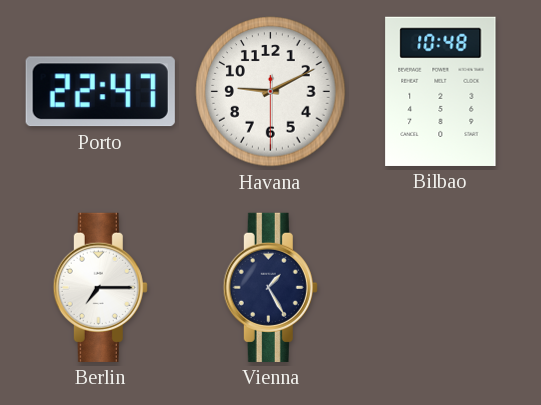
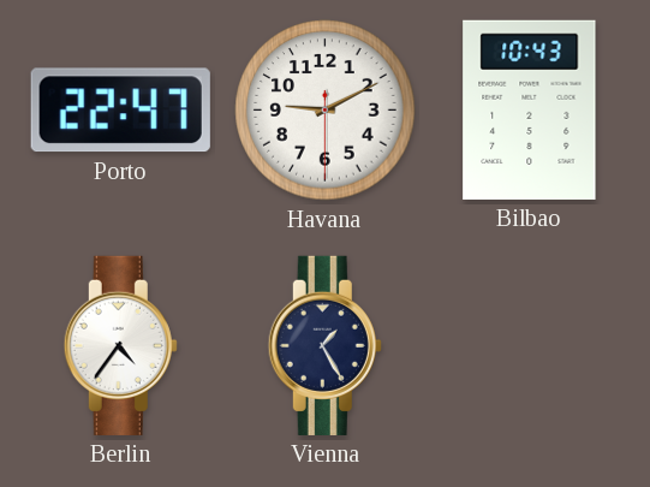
Bilbao: 10:48 -> 10:43
Berlin: 7:15 -> 4:36
